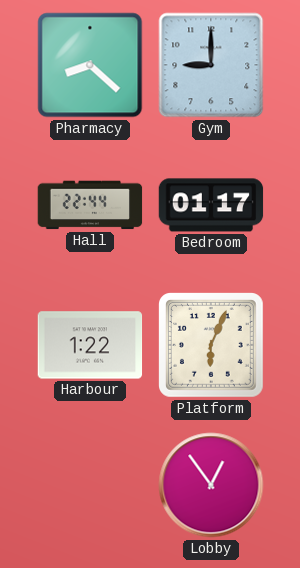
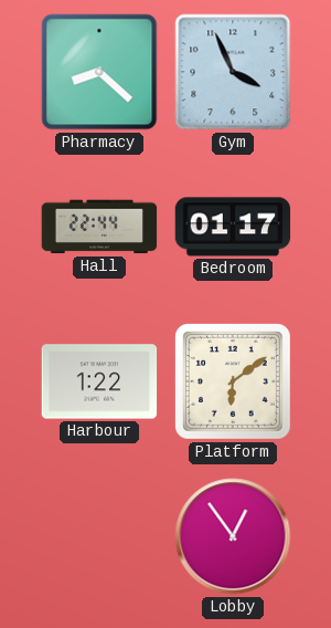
Gym: 9:00 -> 3:56
Platform: 6:04 -> 6:09
